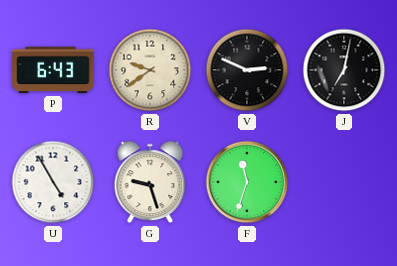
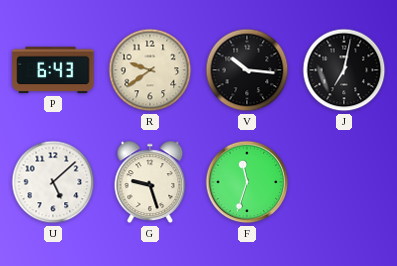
V: 2:49 -> 10:16
U: 4:55 -> 5:08
